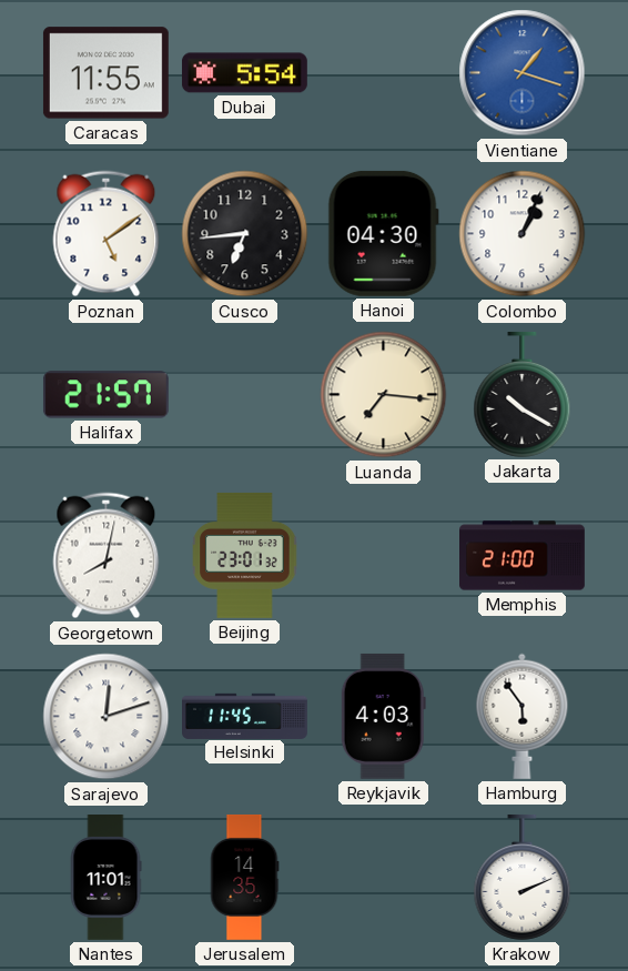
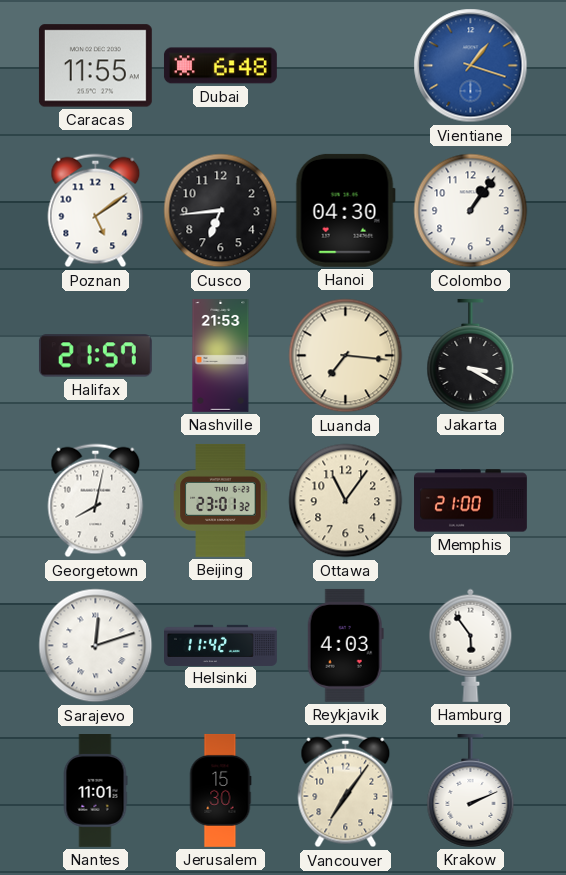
Dubai: 5:54 -> 6:48
Colombo: 1:04 -> 1:06
Nashville: none -> 21:53
Jakarta: 10:20 -> 3:20
Ottawa: none -> 11:06
Helsinki: 11:45 -> 11:42
Jerusalem: 14:35 -> 15:30
Vancouver: none -> 7:06
